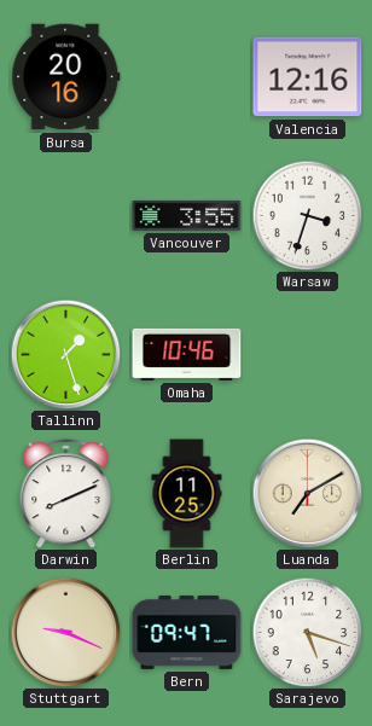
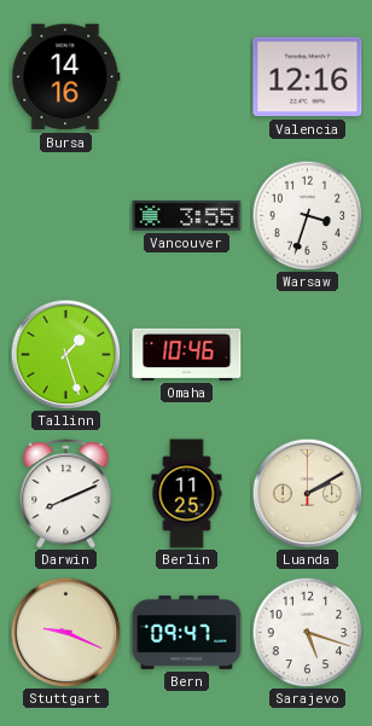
Bursa: 20:16 -> 14:16
Luanda: 7:10 -> 2:10
